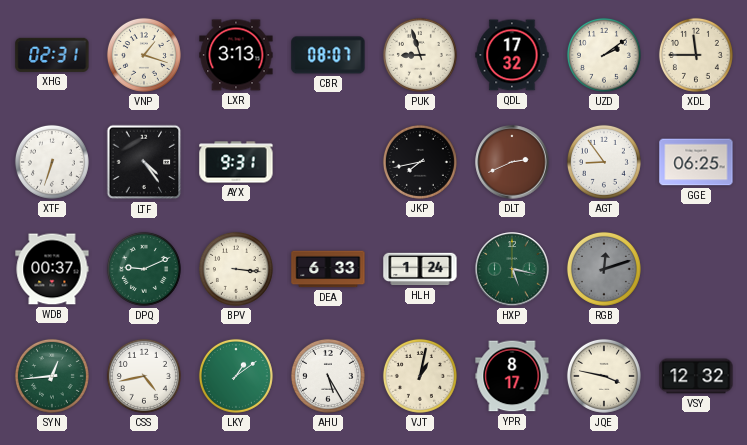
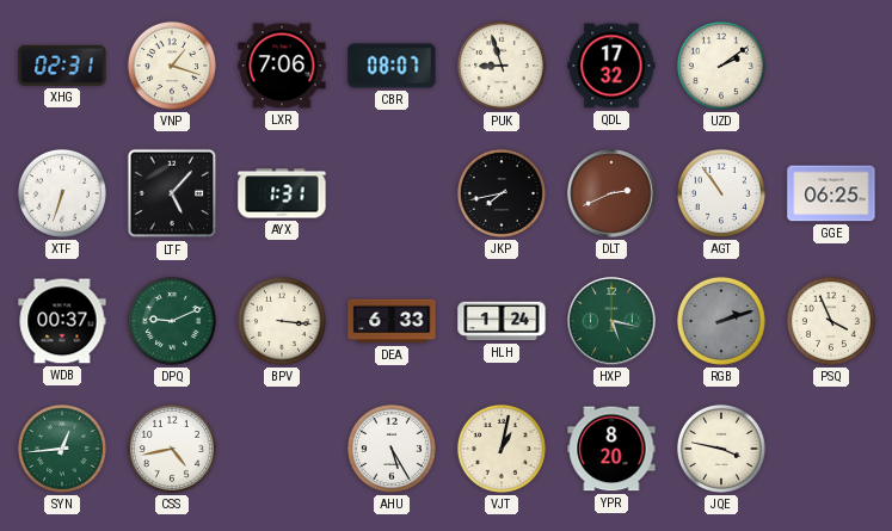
LXR: 3:13 -> 7:06
XDL: 11:45 -> none
LTF: 4:24 -> 5:07
AYX: 9:31 -> 1:31
AGT: 8:54 -> 10:54
RGB: 12:12 -> 2:12
PSQ: none -> 3:56
LKY: 1:09 -> none
YPR: 8:17 -> 8:20
VSY: 12:32 -> none
